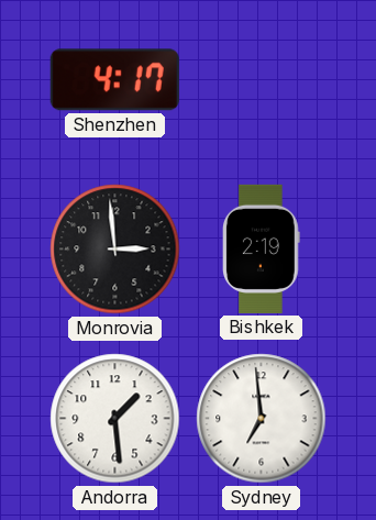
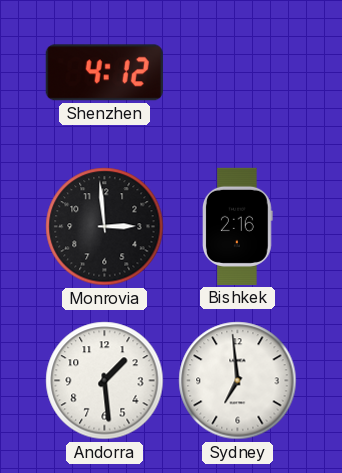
Shenzhen: 4:17 -> 4:12
Bishkek: 2:19 -> 2:16
